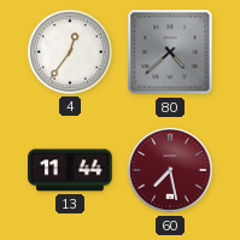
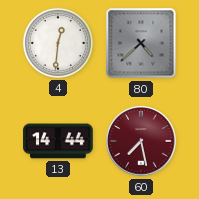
4: 12:36 -> 12:31
13: 11:44 -> 14:44
